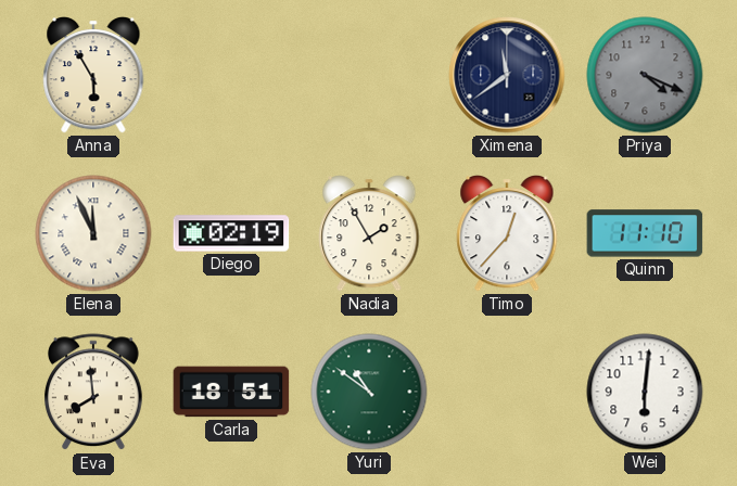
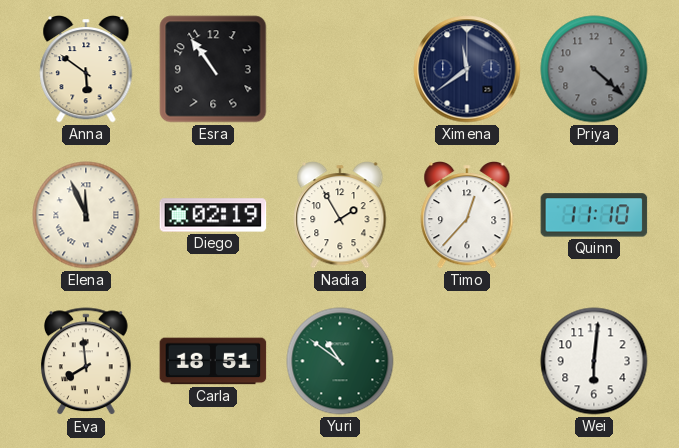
Anna: 5:55 -> 5:51
Esra: none -> 10:54
Priya: 4:19 -> 4:22
